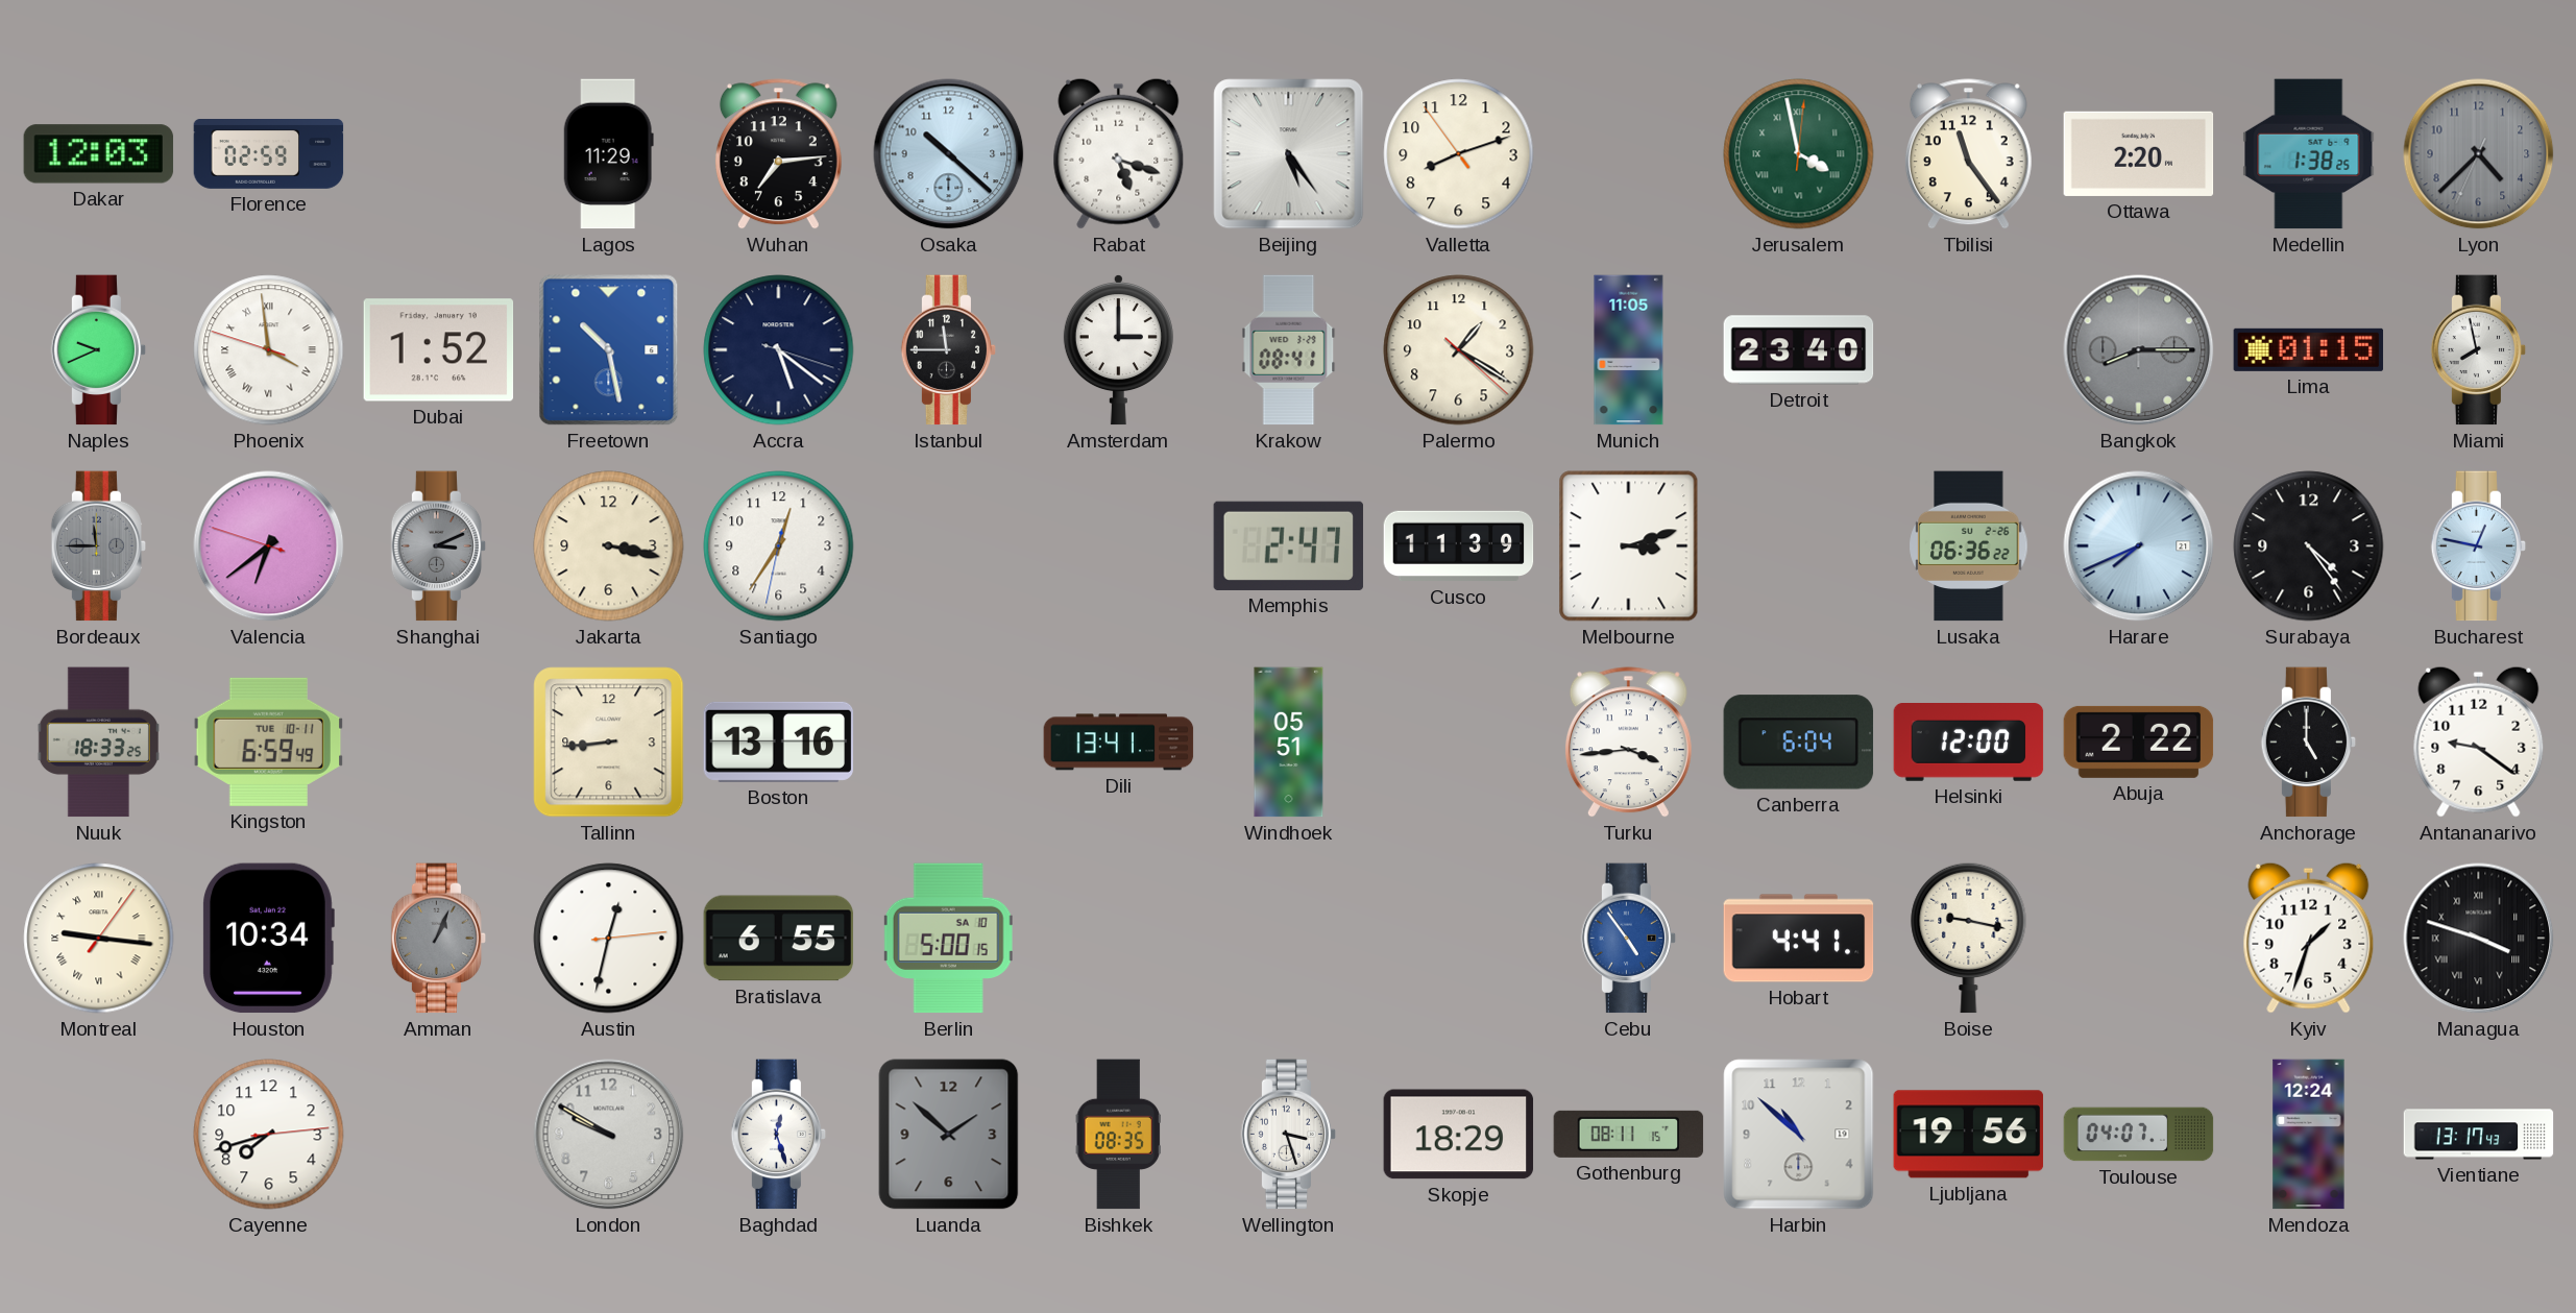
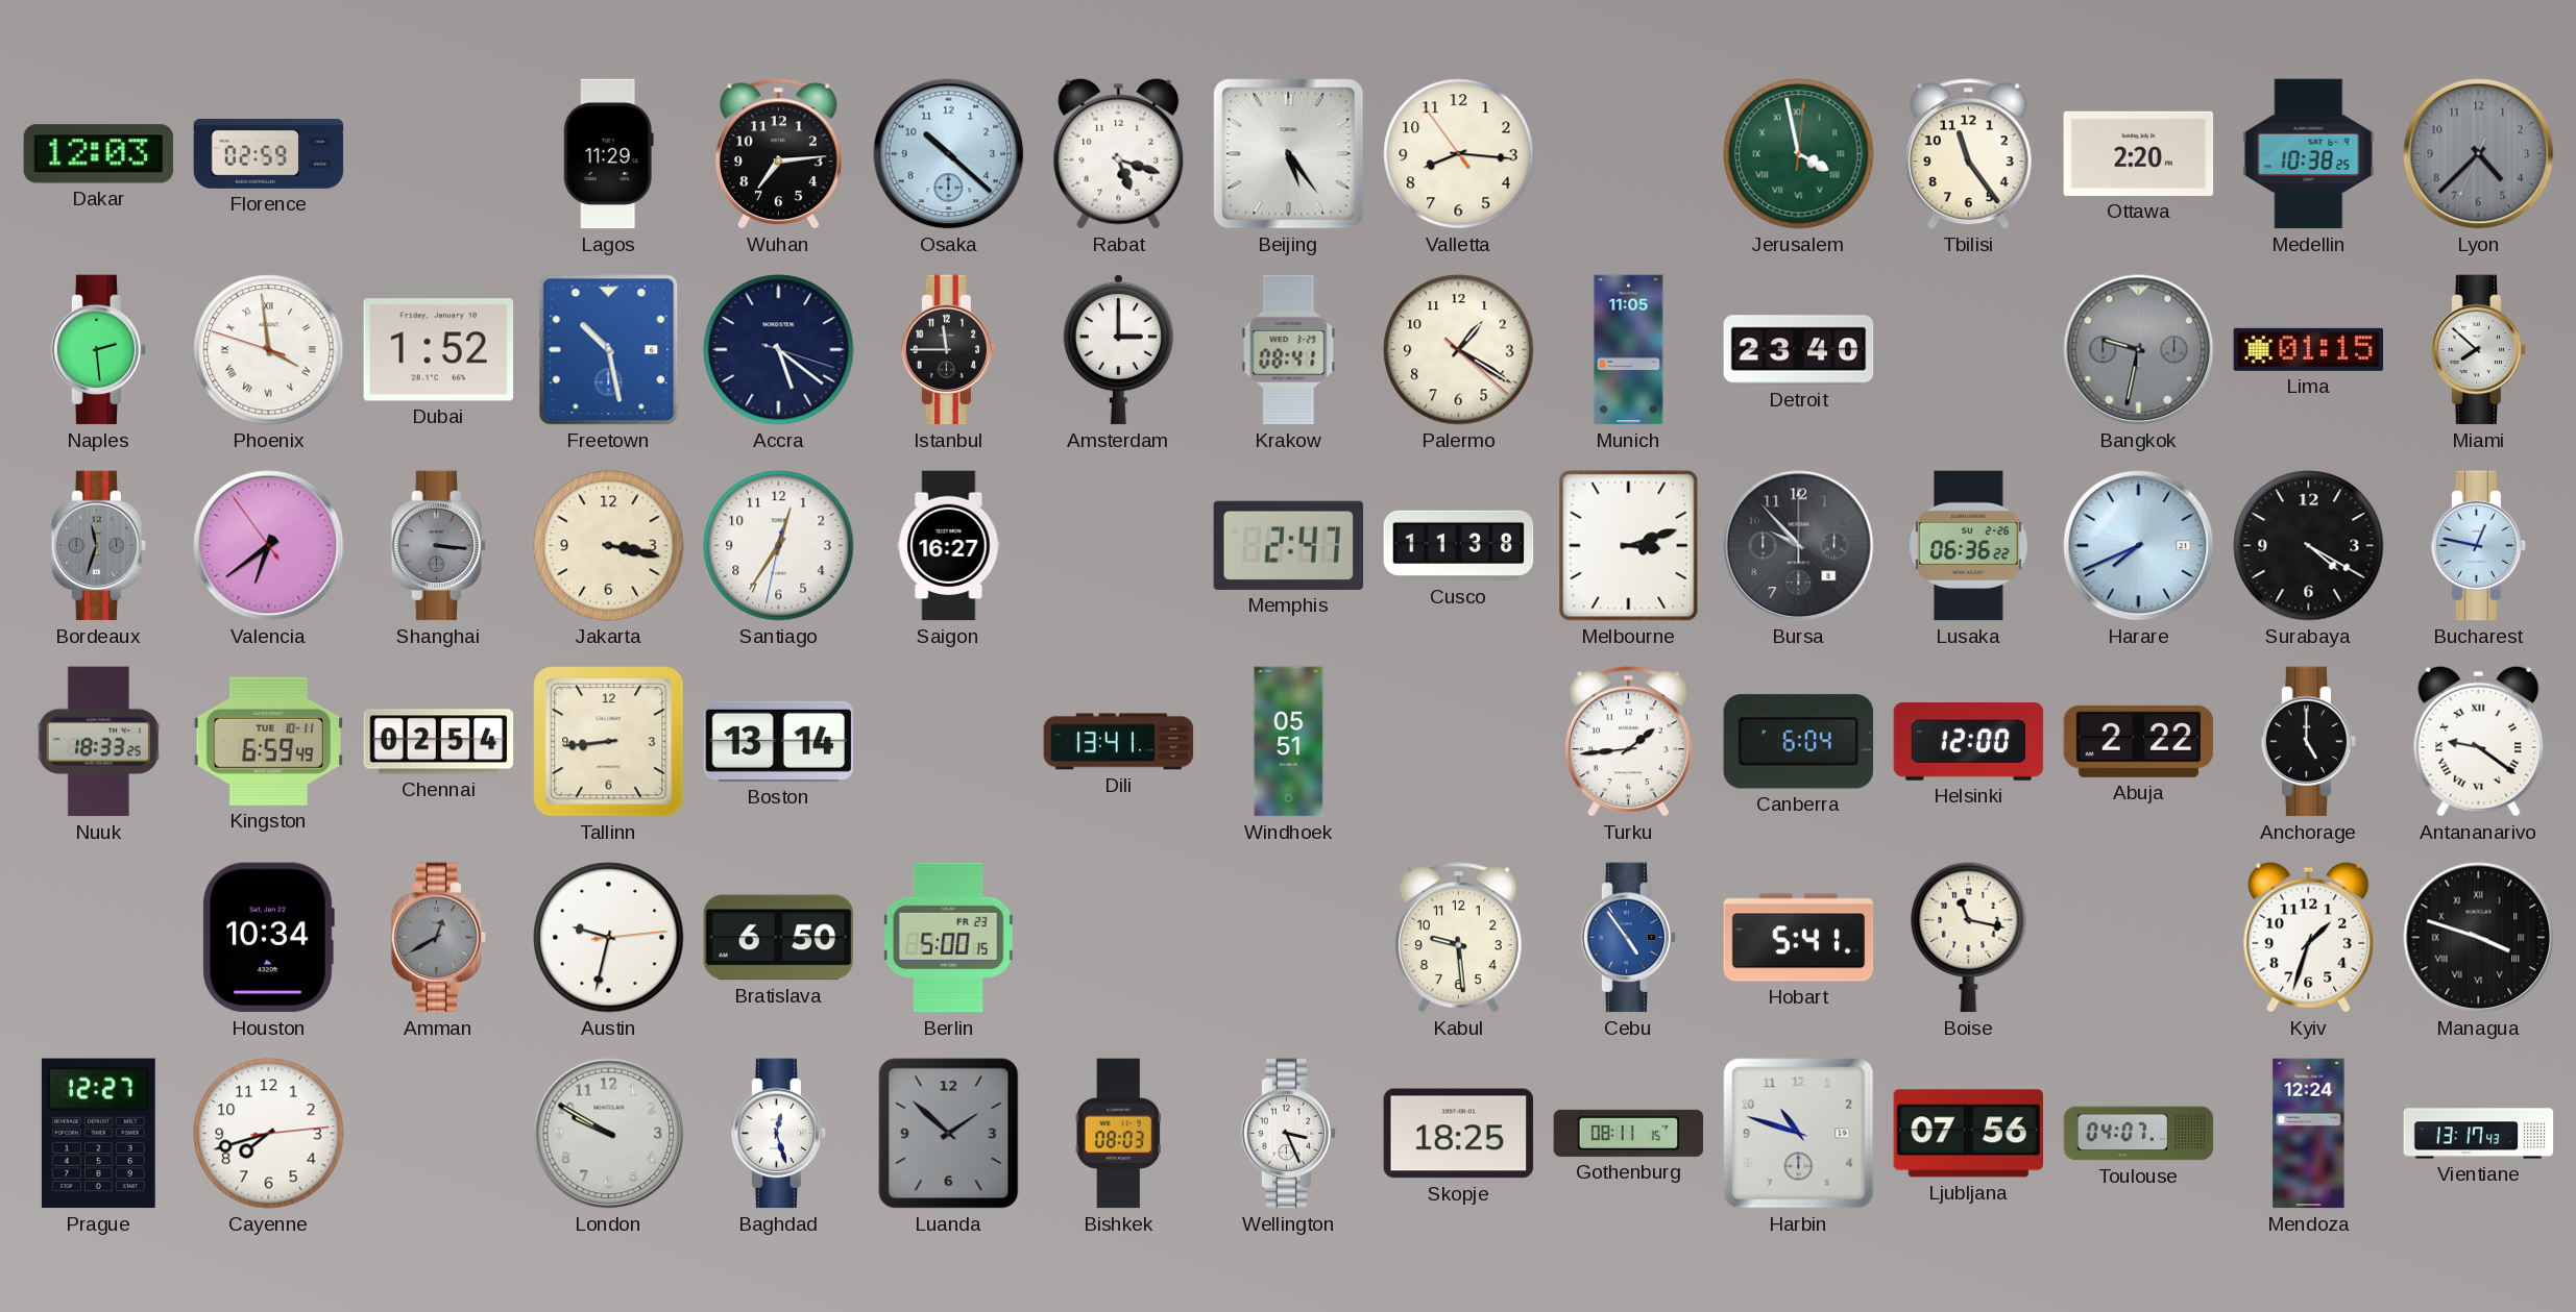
Valletta: 8:11 -> 8:15
Medellin: 1:38 -> 10:38
Naples: 9:41 -> 2:29
Bangkok: 8:15 -> 9:32
Miami: 7:58 -> 7:52
Bordeaux: 11:45 -> 11:33
Valencia: 6:38:48 -> 6:38:54
Shanghai: 3:11 -> 3:16
Saigon: none -> 16:27
Cusco: 11:39 -> 11:38
Bursa: none -> 9:53
Surabaya: 4:24 -> 4:20
Chennai: none -> 02:54
Boston: 13:16 -> 13:14
Turku: 3:44 -> 1:44
Antananarivo numerals: Arabic -> Roman
Montreal: 9:16 -> none
Amman: 1:04 -> 12:40
Austin: 12:32 -> 9:32
Bratislava: 6:55 -> 6:50
Berlin date: SA 10 -> FR 23
Kabul: none -> 9:29
Hobart: 4:41 -> 5:41
Boise: 9:17 -> 11:17
Prague: none -> 12:27
Bishkek: 08:35 -> 08:03
Wellington: 3:27 -> 3:26
Skopje: 18:29 -> 18:25
Harbin: 10:52 -> 10:48
Ljubljana: 19:56 -> 07:56
